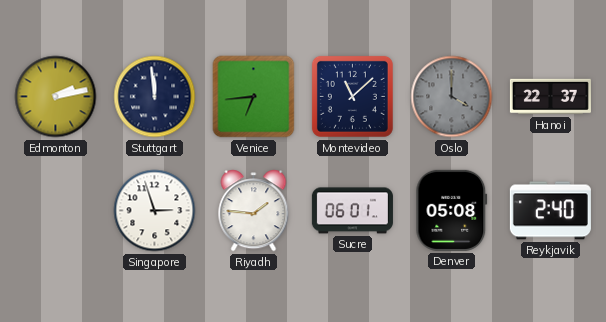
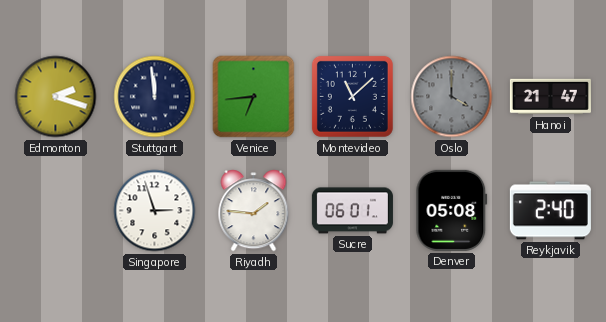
Edmonton: 2:13 -> 2:18
Hanoi: 22:37 -> 21:47
